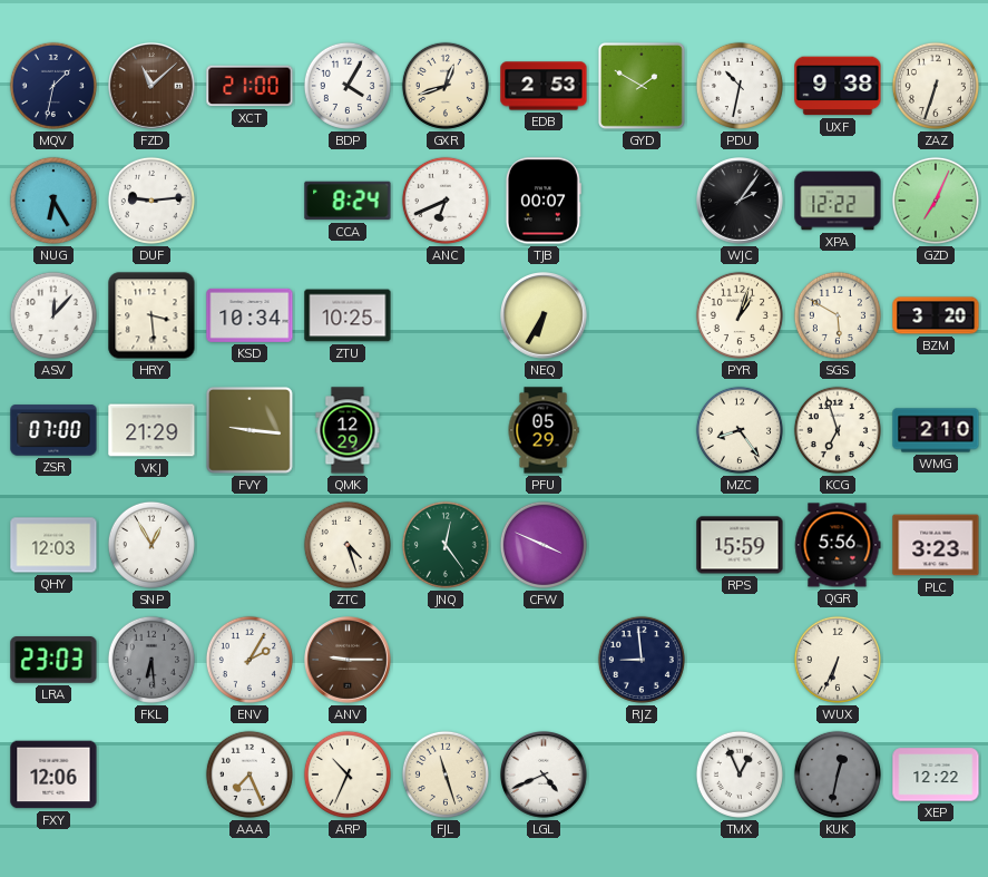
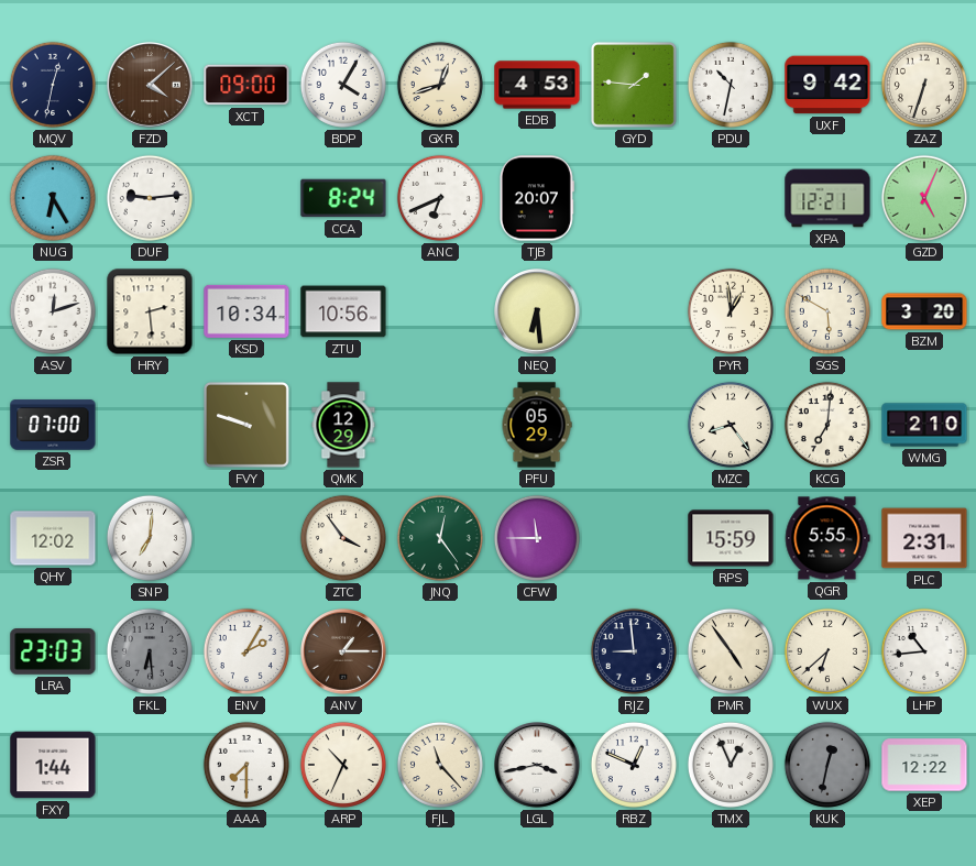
MQV: 1:32 -> 12:32
FZD: 11:08 -> 4:08
XCT: 21:00 -> 09:00
EDB: 2:53 -> 4:53
GYD: 1:50 -> 1:46
UXF: 9:38 -> 9:42
TJB: 00:07 -> 20:07
WJC: 2:06 -> none
XPA: 12:22 -> 12:21
GZD: 7:04 -> 5:04
ASV: 12:07 -> 12:12
HRY: 3:29 -> 2:29
ZTU: 10:25 -> 10:56
NEQ: 6:35 -> 6:29
PYR: 1:03 -> 12:59
VKJ: 21:29 -> none
FVY: 9:16 -> 9:48
KCG: 6:57 -> 7:01
QHY: 12:03 -> 12:02
SNP: 12:55 -> 7:01
ZTC: 4:27 -> 3:54
CFW: 3:49 -> 11:45
QGR: 5:56 -> 5:55
PLC: 3:23 -> 2:31
ANV: 9:15 -> 1:15
PMR: none -> 4:54
WUX: 6:34 -> 6:38
LHP: none -> 10:44
FXY: 12:06 -> 1:44
AAA: 7:26 -> 7:30
FJL: 11:27 -> 11:23
LGL: 4:41 -> 3:43
RBZ: none -> 12:49
